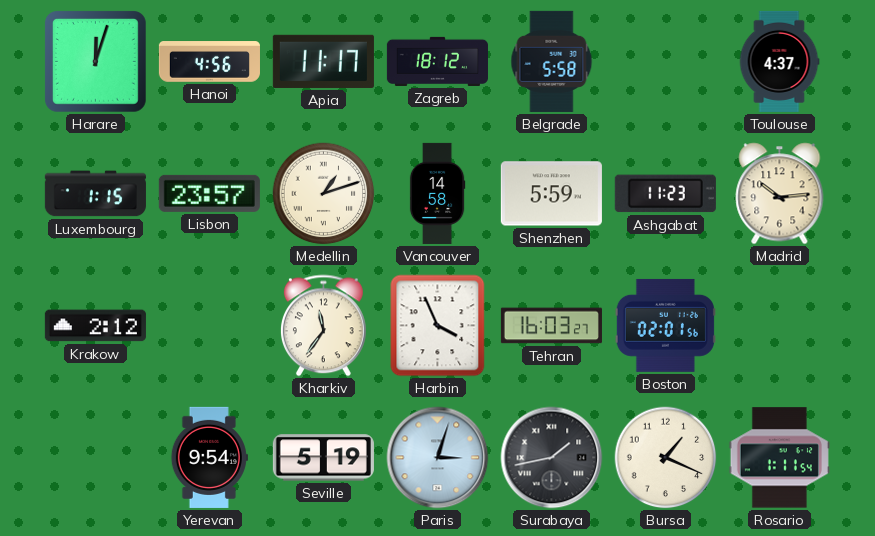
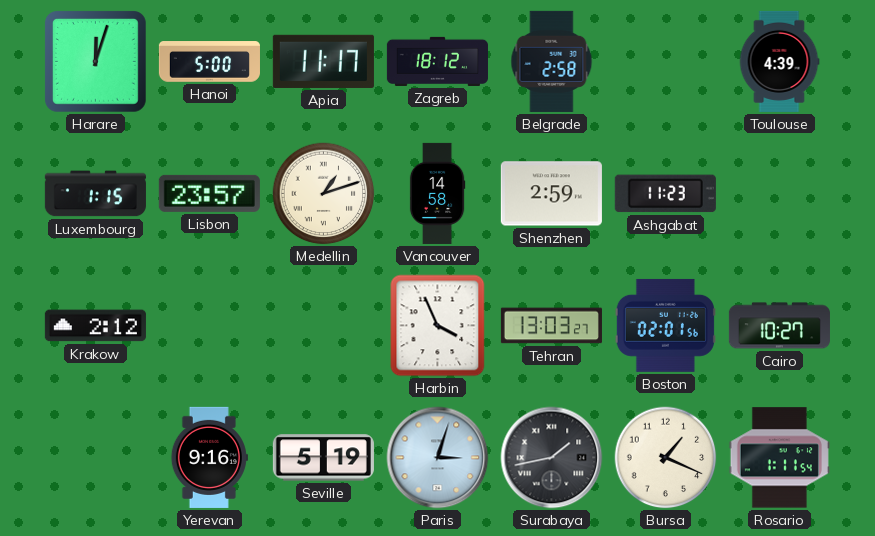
Hanoi: 4:56 -> 5:00
Belgrade: 5:58 -> 2:58
Toulouse: 4:37 -> 4:39
Shenzhen: 5:59 -> 2:59
Madrid: 10:14 -> none
Kharkiv: 11:36 -> none
Tehran: 16:03 -> 13:03
Cairo: none -> 10:27
Yerevan: 9:54 -> 9:16
